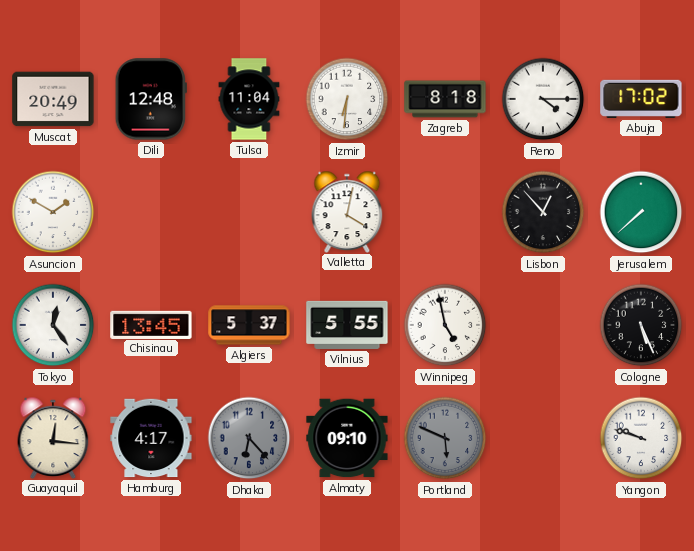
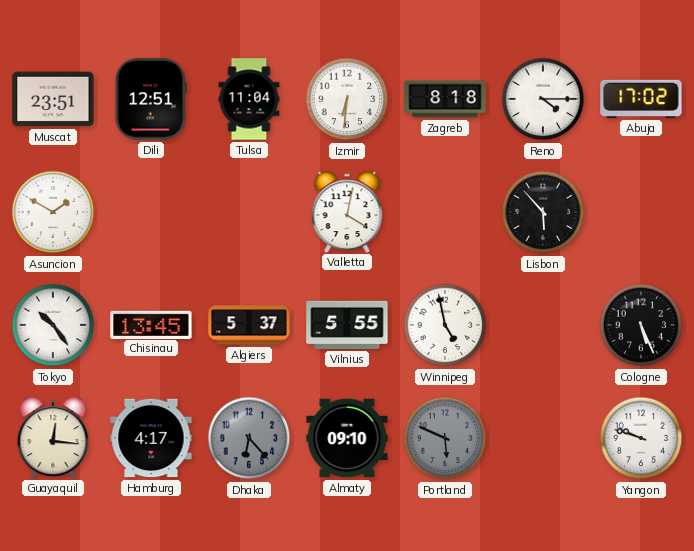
Muscat: 20:49 -> 23:51
Dili: 12:48 -> 12:51
Lisbon: 12:53 -> 5:53
Jerusalem: 7:38 -> none
Tokyo: 12:24 -> 10:24
